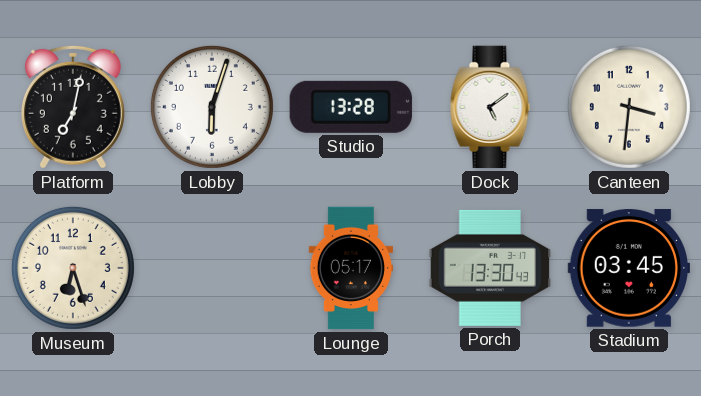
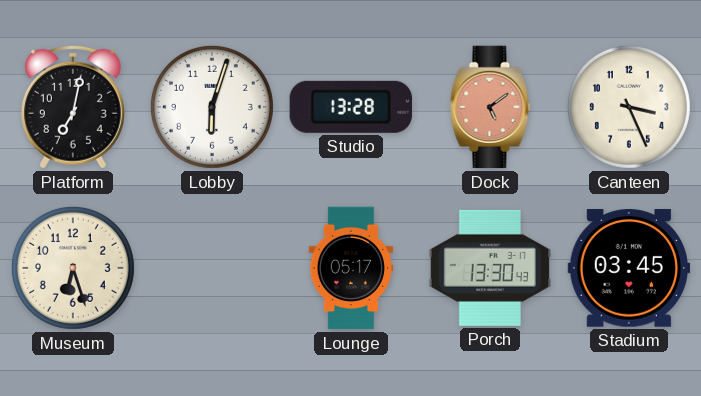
Dock dial: white -> salmon
Canteen: 3:31 -> 3:26
